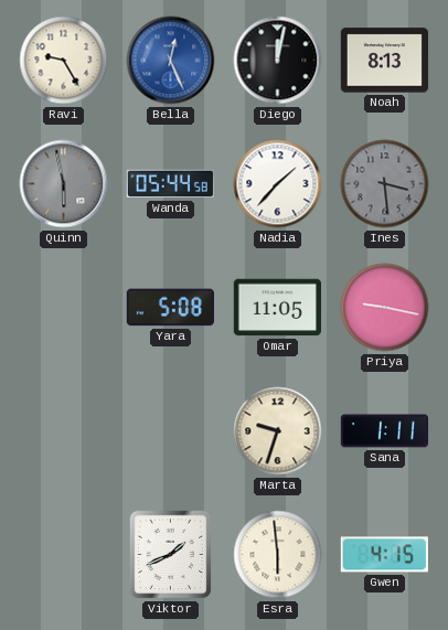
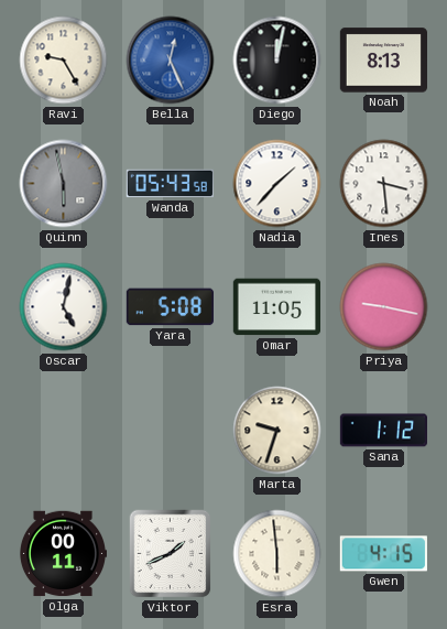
Wanda: 05:44 -> 05:43
Ines dial: grey -> white
Oscar: none -> 5:02
Sana: 1:11 -> 1:12
Olga: none -> 00:11
